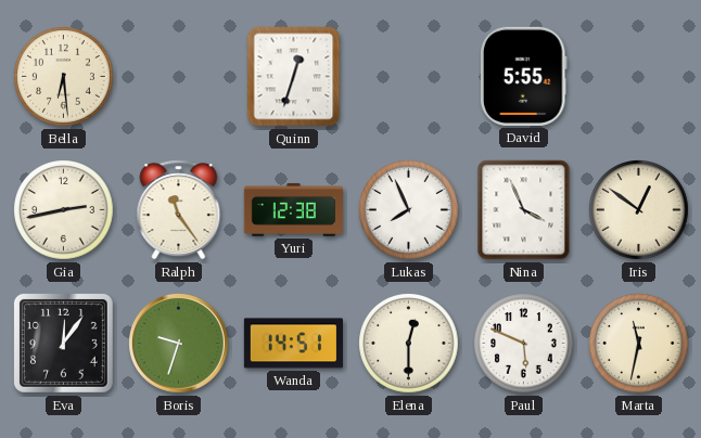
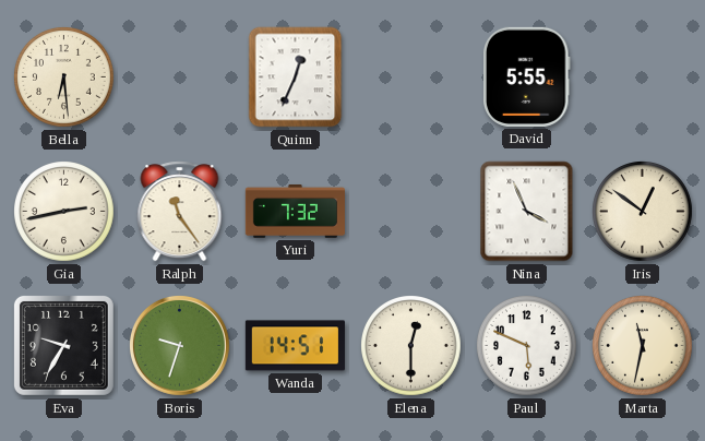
Quinn: 12:33 -> 12:34
Yuri: 12:38 -> 7:32
Lukas: 7:56 -> none
Eva: 12:06 -> 9:35
